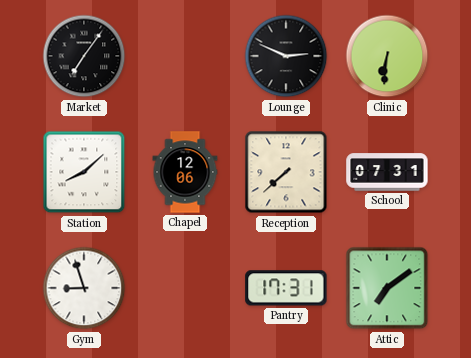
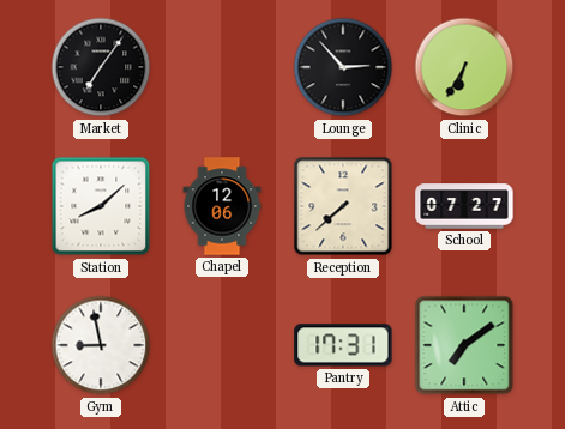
Lounge: 2:49 -> 2:53
Clinic: 6:31 -> 6:35
School: 07:31 -> 07:27
Gym: 8:57 -> 8:58
